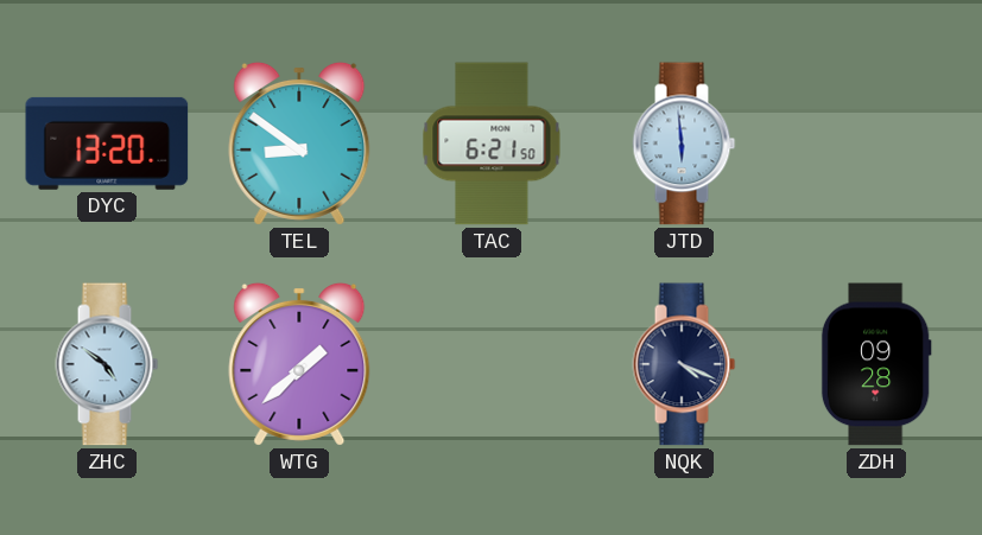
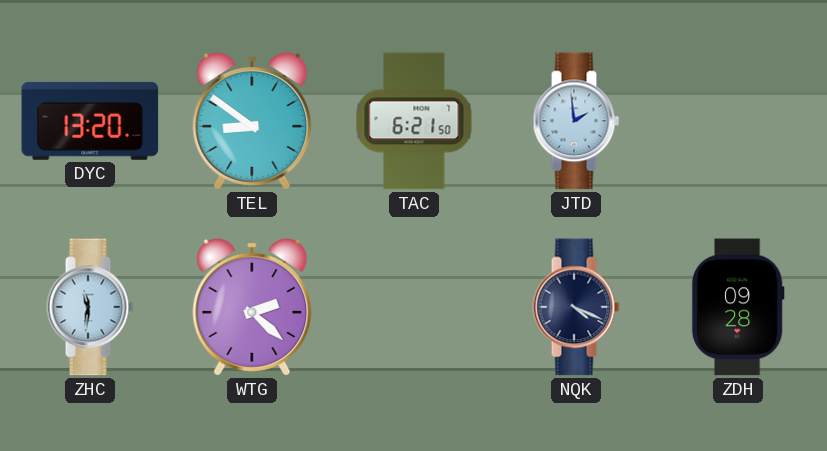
JTD: 5:59 -> 1:59
ZHC: 4:51 -> 11:31
WTG: 1:38 -> 2:22
